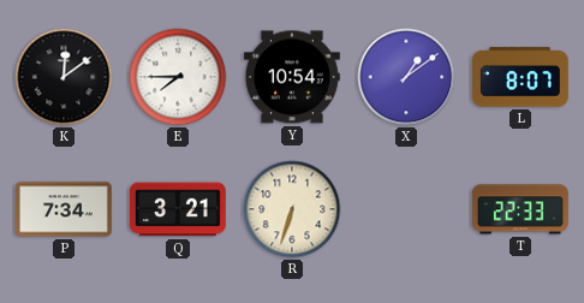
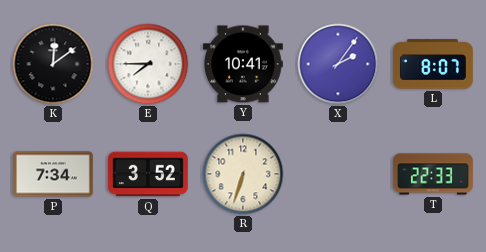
Y: 10:54 -> 10:41
X: 1:09 -> 2:06
Q: 3:21 -> 3:52
